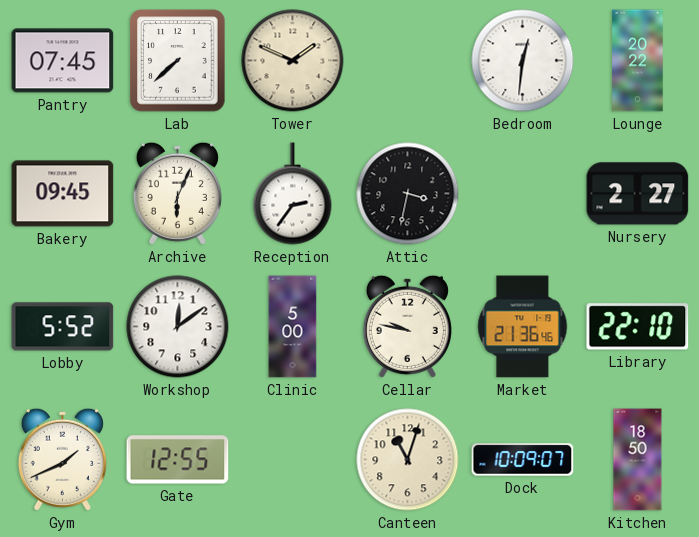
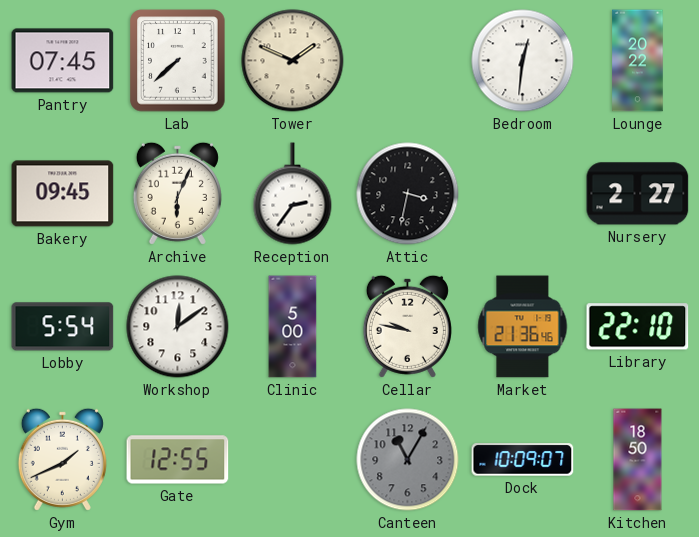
Lobby: 5:52 -> 5:54
Canteen: 11:03 -> 11:05
Canteen dial: cream -> grey
